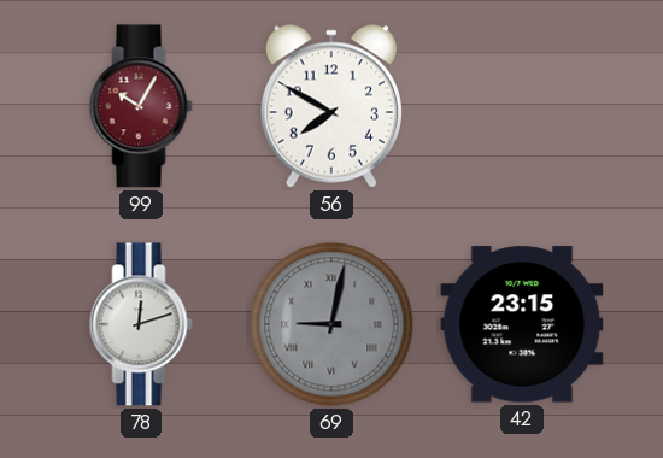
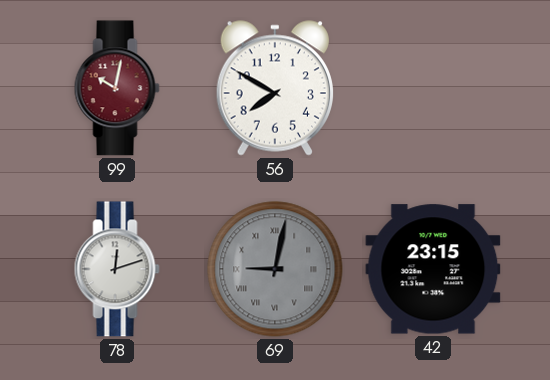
99: 10:05 -> 10:02
